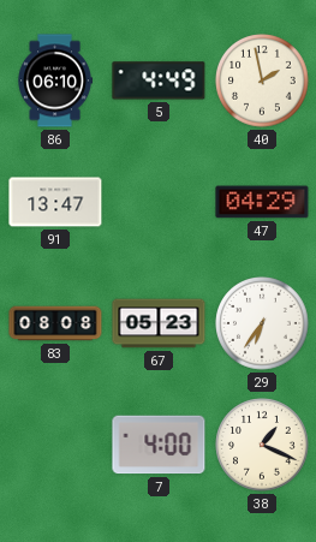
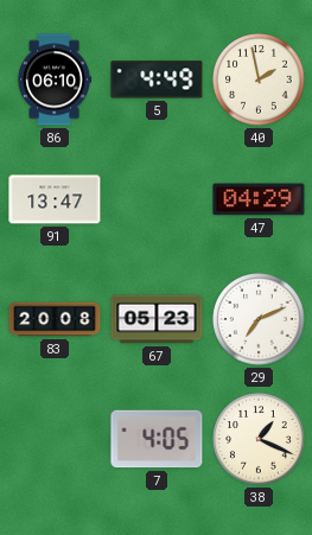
83: 08:08 -> 20:08
29: 6:36 -> 7:11
7: 4:00 -> 4:05
